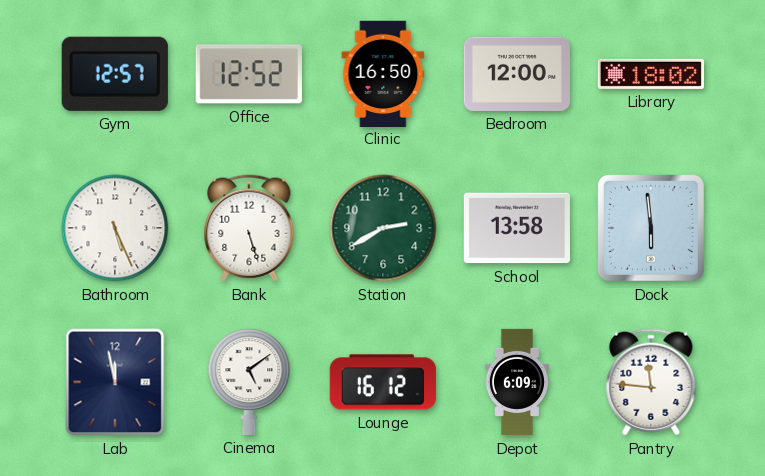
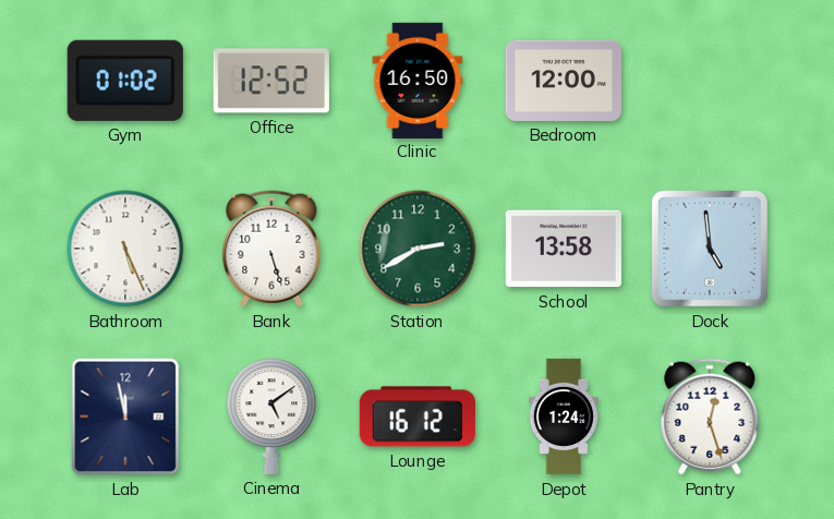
Gym: 12:57 -> 01:02
Library: 18:02 -> none
Dock: 5:59 -> 4:59
Depot: 6:09 -> 1:24
Pantry: 11:46 -> 12:27
